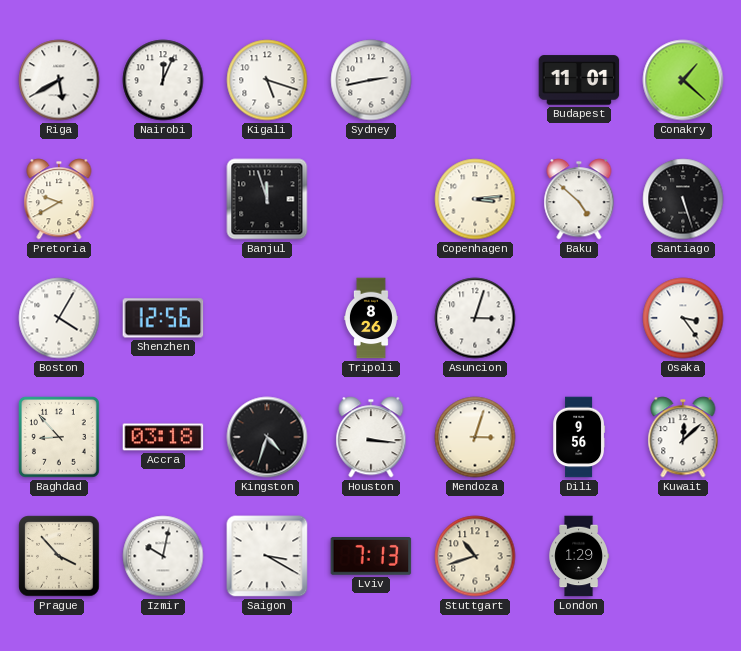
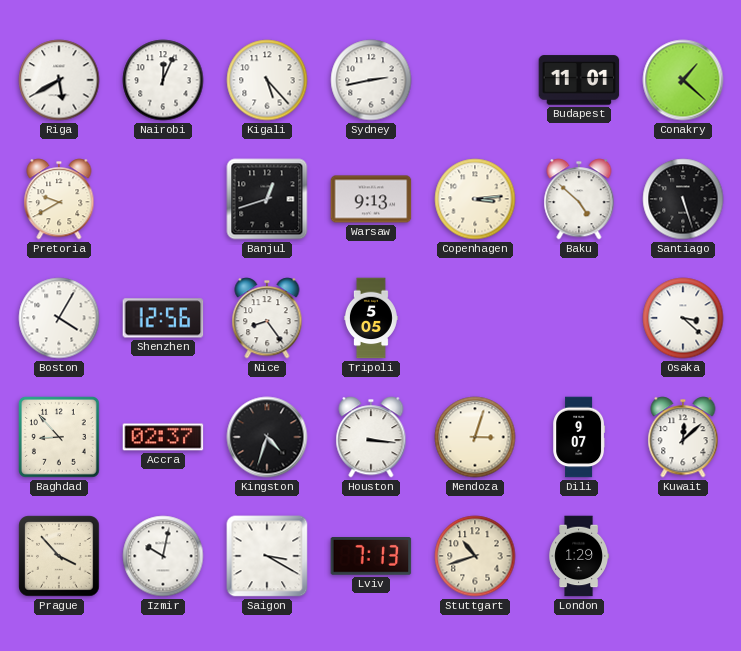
Kigali: 5:18 -> 5:23
Banjul: 11:57 -> 12:42
Warsaw: none -> 9:13
Nice: none -> 8:24
Tripoli: 8:26 -> 5:05
Asuncion: 3:03 -> none
Osaka: 3:24 -> 3:22
Accra: 03:18 -> 02:37
Dili: 9:56 -> 9:07
